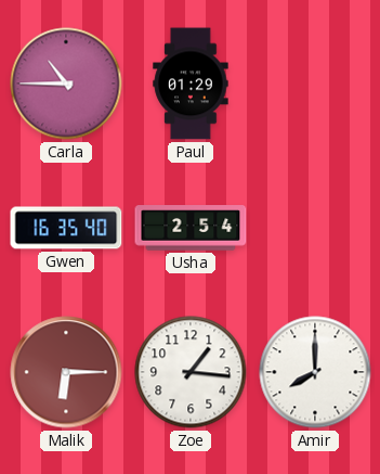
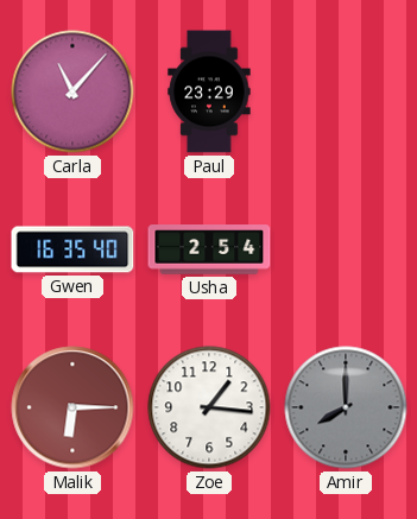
Carla: 10:45 -> 11:07
Paul: 01:29 -> 23:29
Amir dial: white -> grey
